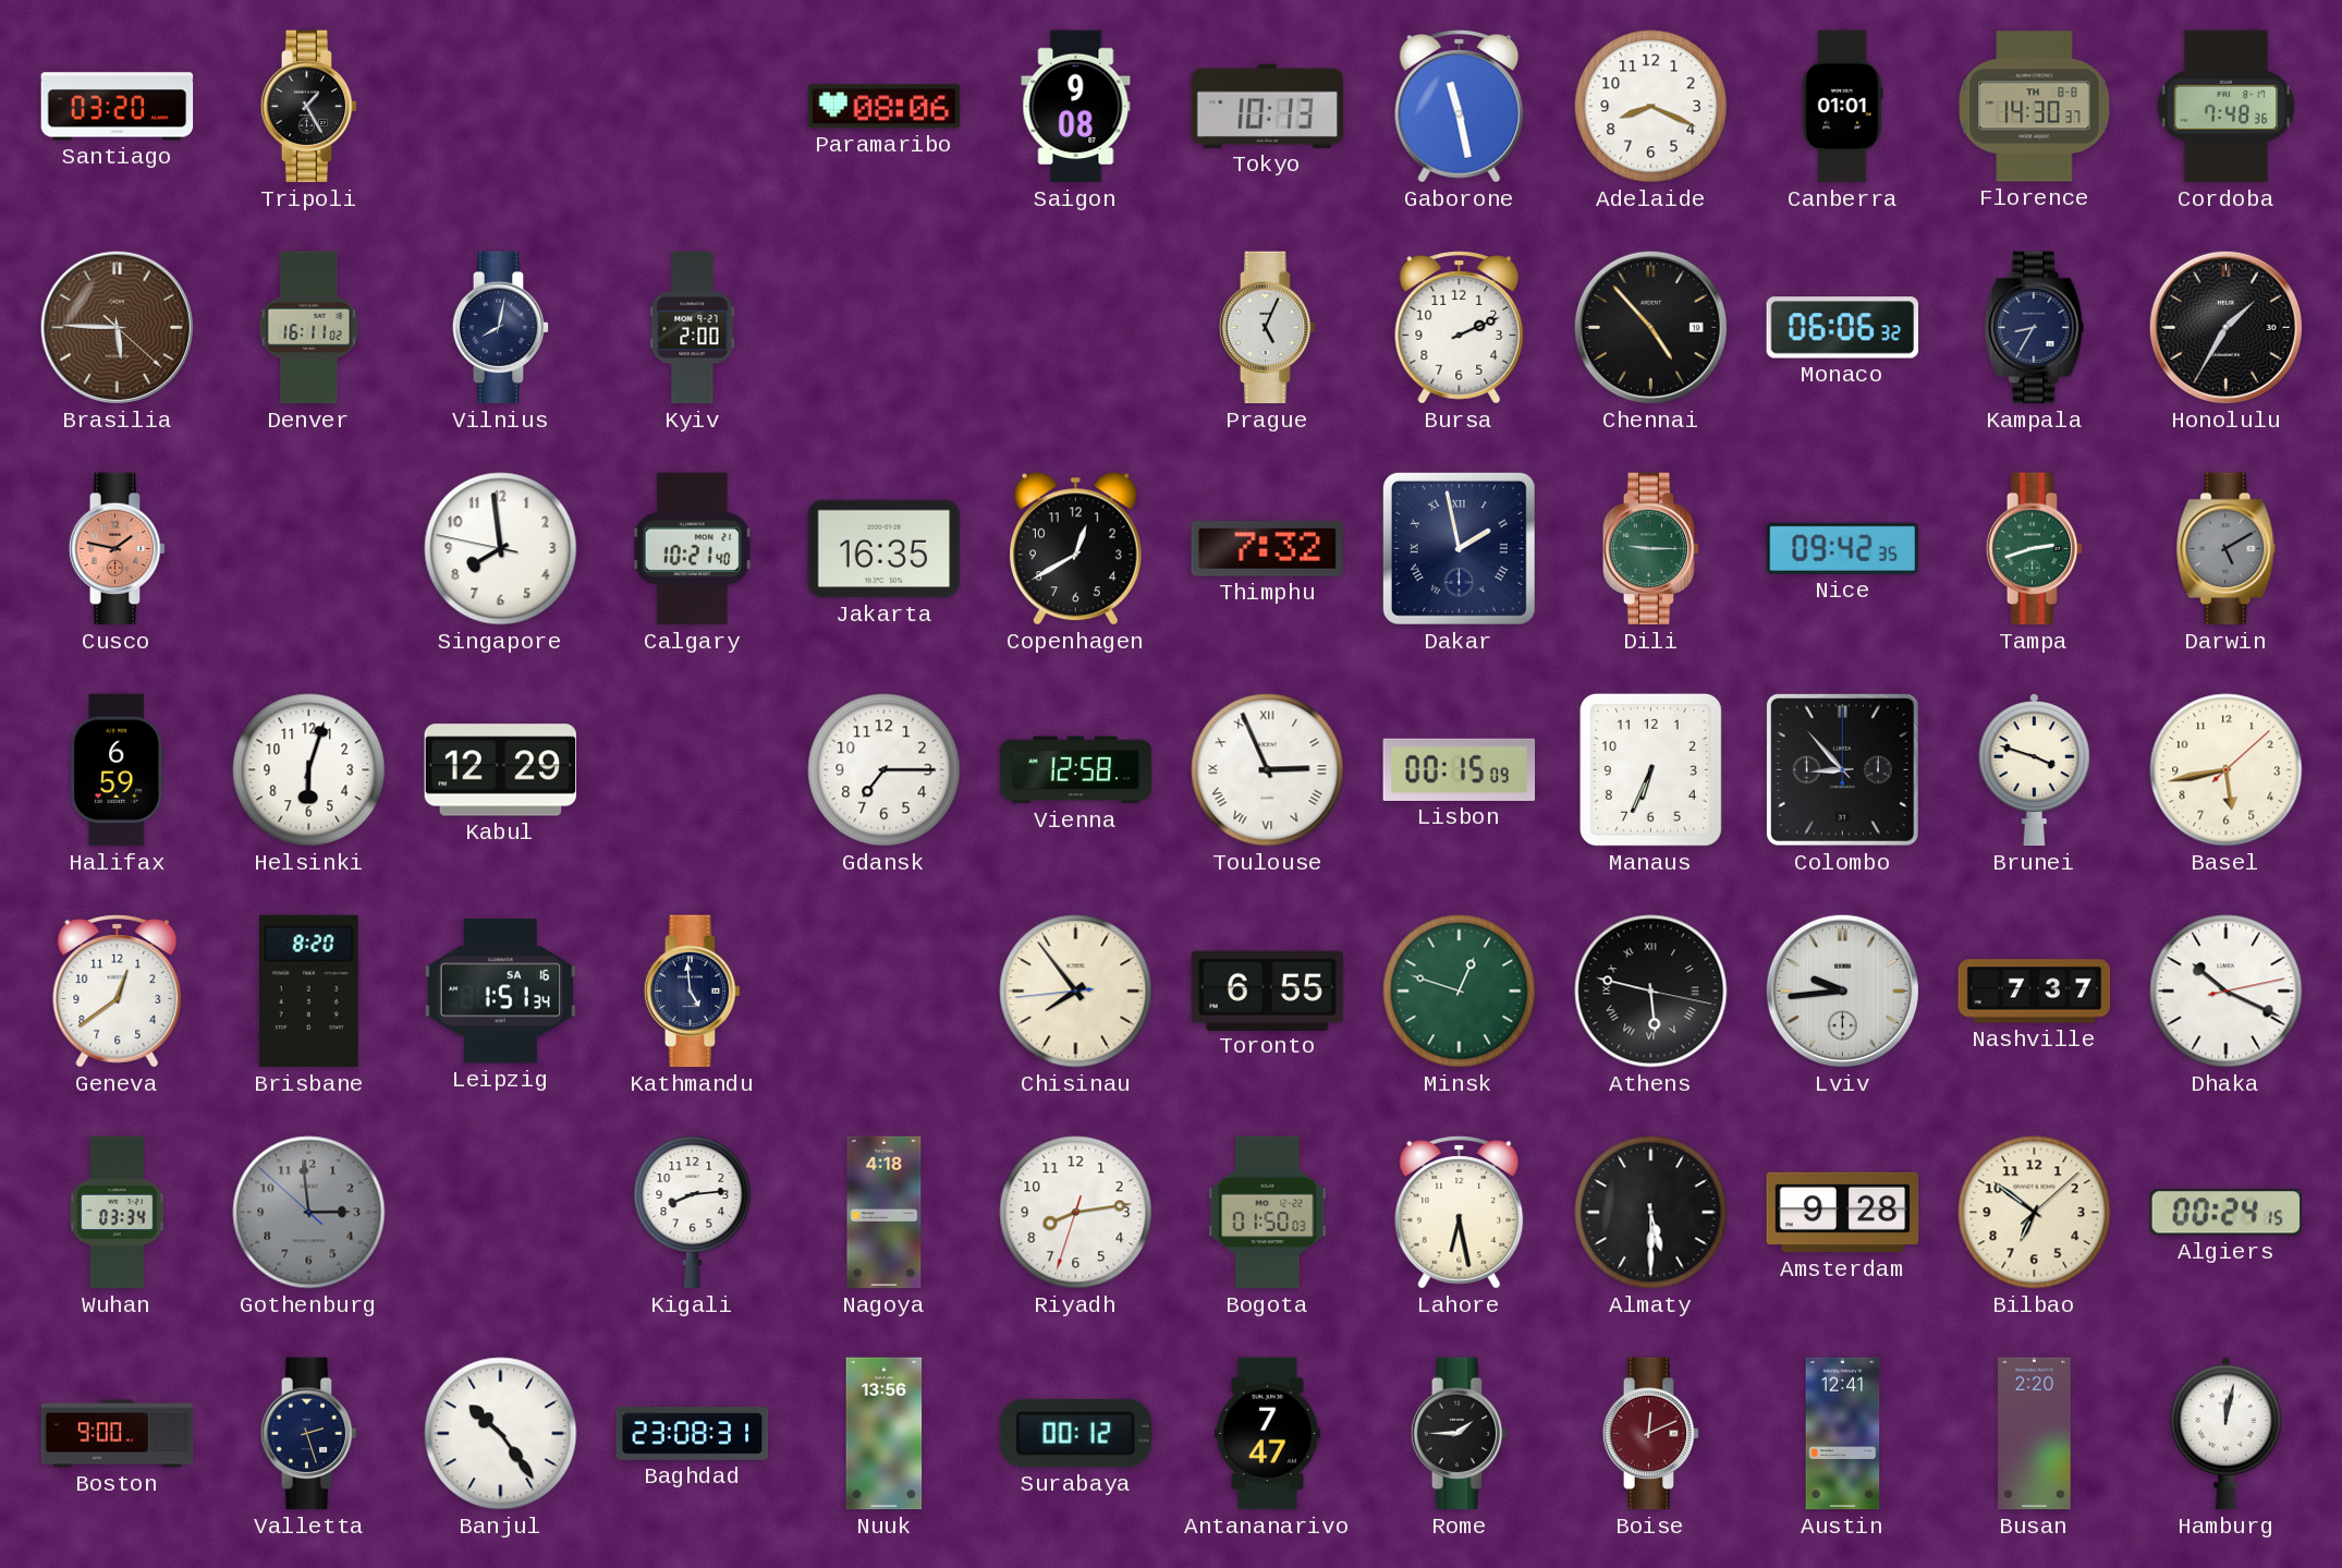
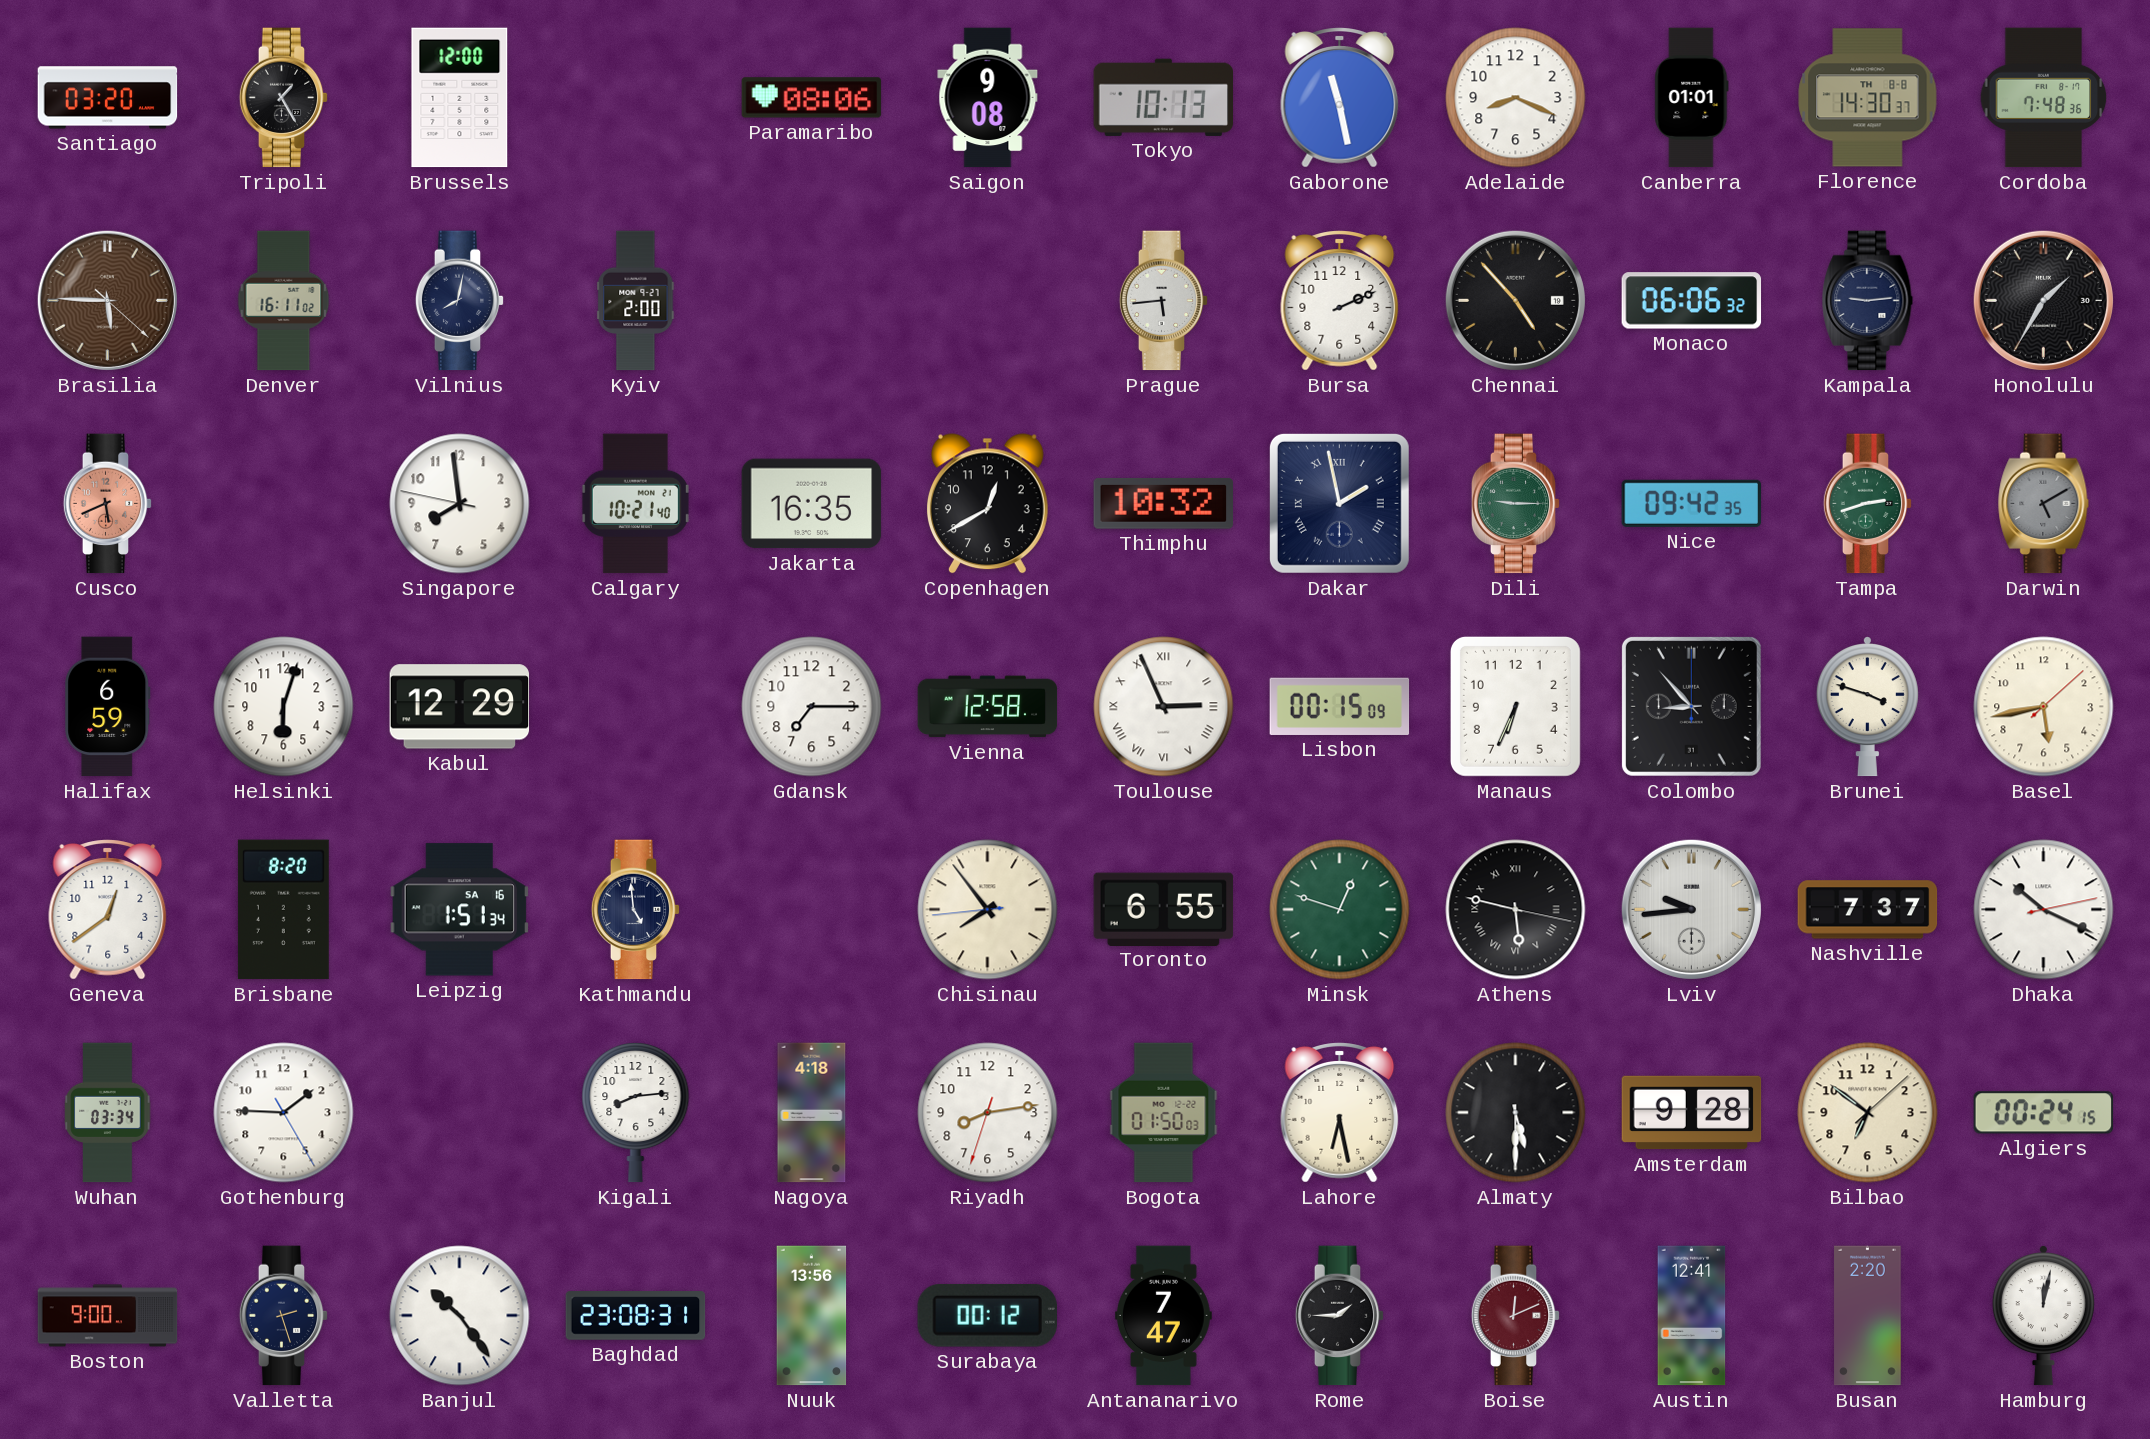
Brussels: none -> 12:00
Prague: 5:04 -> 5:44
Kampala: 8:35 -> 9:14
Cusco: 1:47 -> 5:41
Thimphu: 7:32 -> 10:32
Gothenburg: 2:58 -> 1:45
Gothenburg dial: grey -> white
